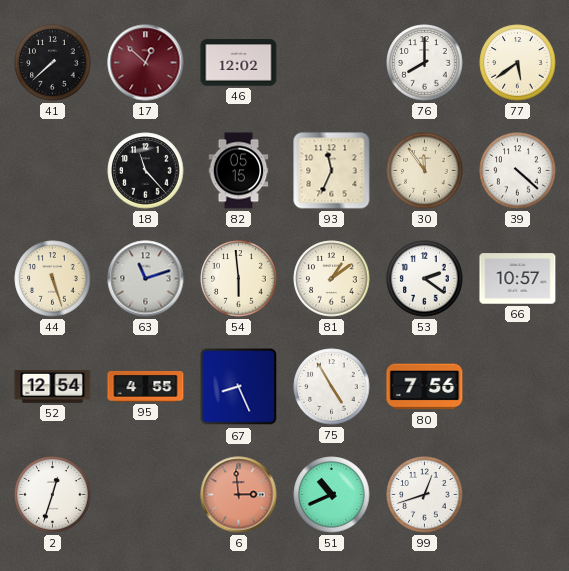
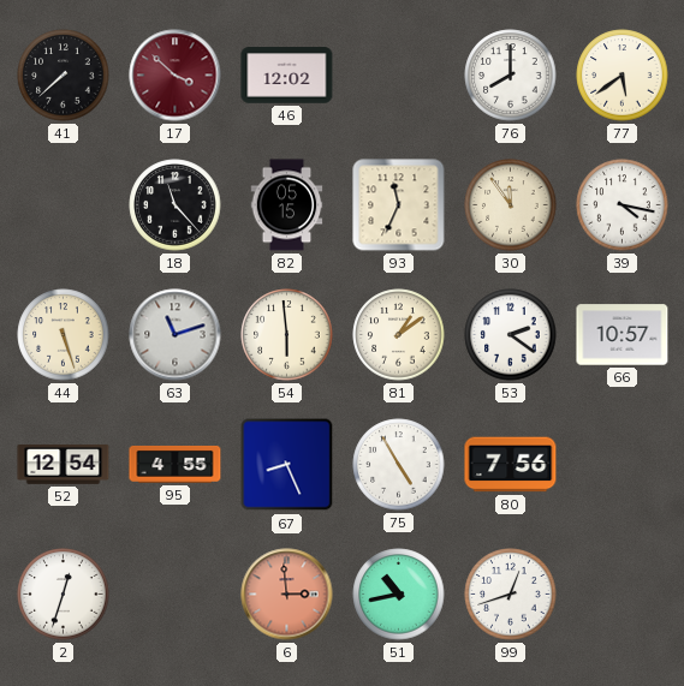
17: 12:52 -> 3:52
39: 4:22 -> 4:17
51: 10:41 -> 10:43
